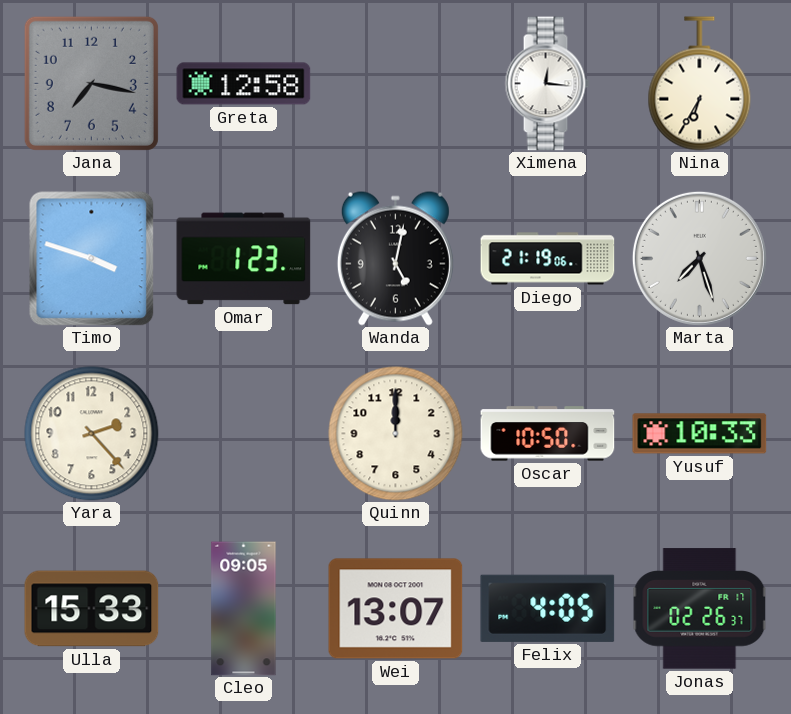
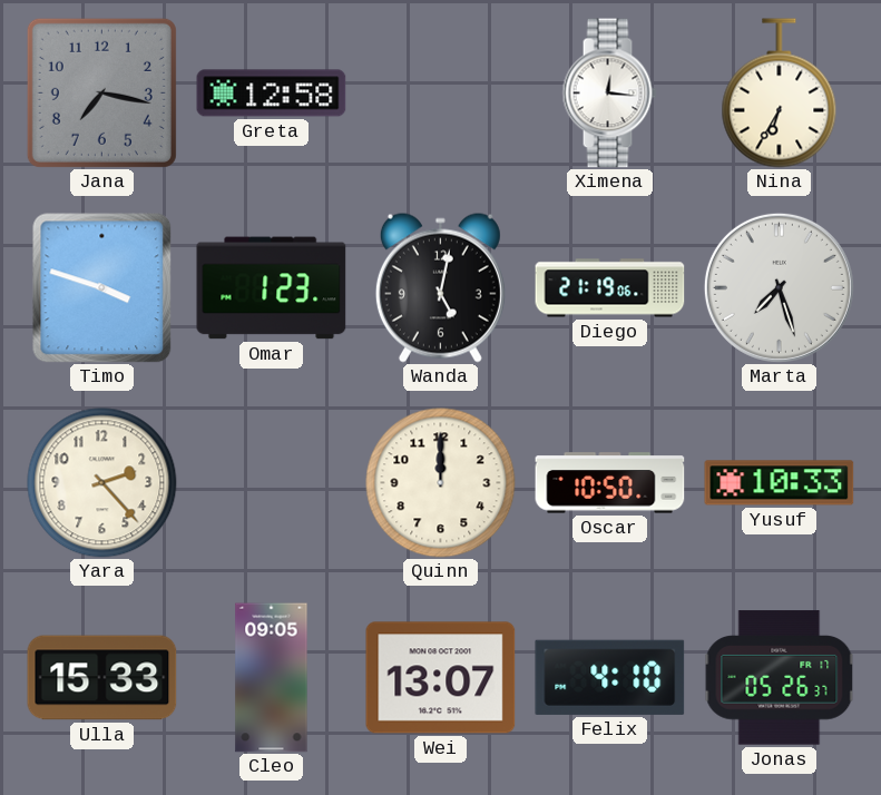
Felix: 4:05 -> 4:10
Jonas: 02:26 -> 05:26
